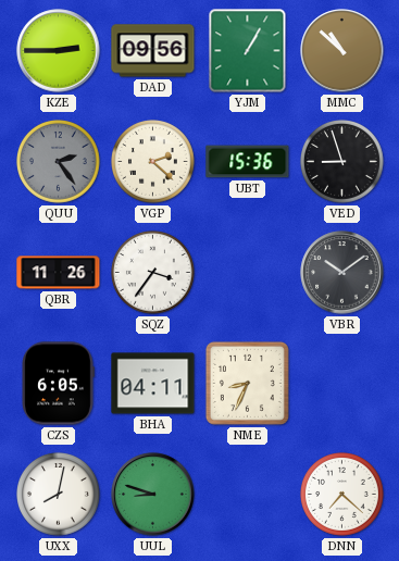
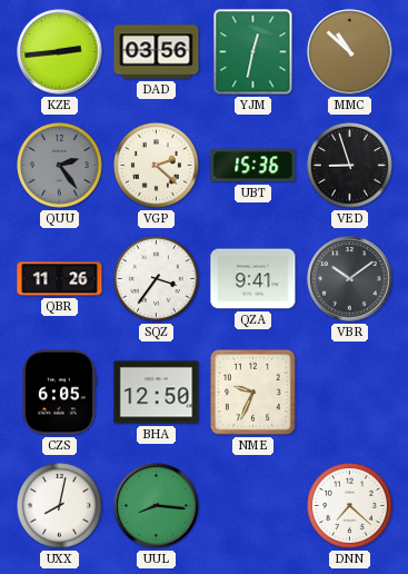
KZE: 2:45 -> 2:44
DAD: 09:56 -> 03:56
YJM: 1:05 -> 12:32
QZA: none -> 9:41
BHA: 04:11 -> 12:50
NME: 8:34 -> 9:34
UUL: 8:48 -> 8:16
